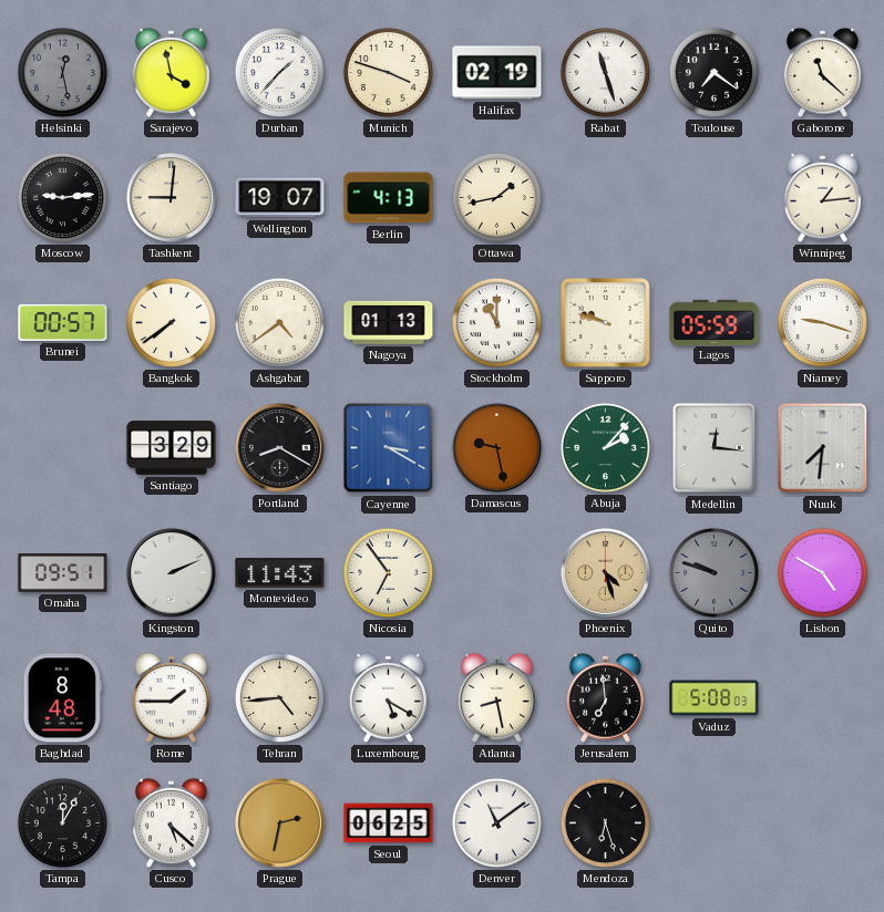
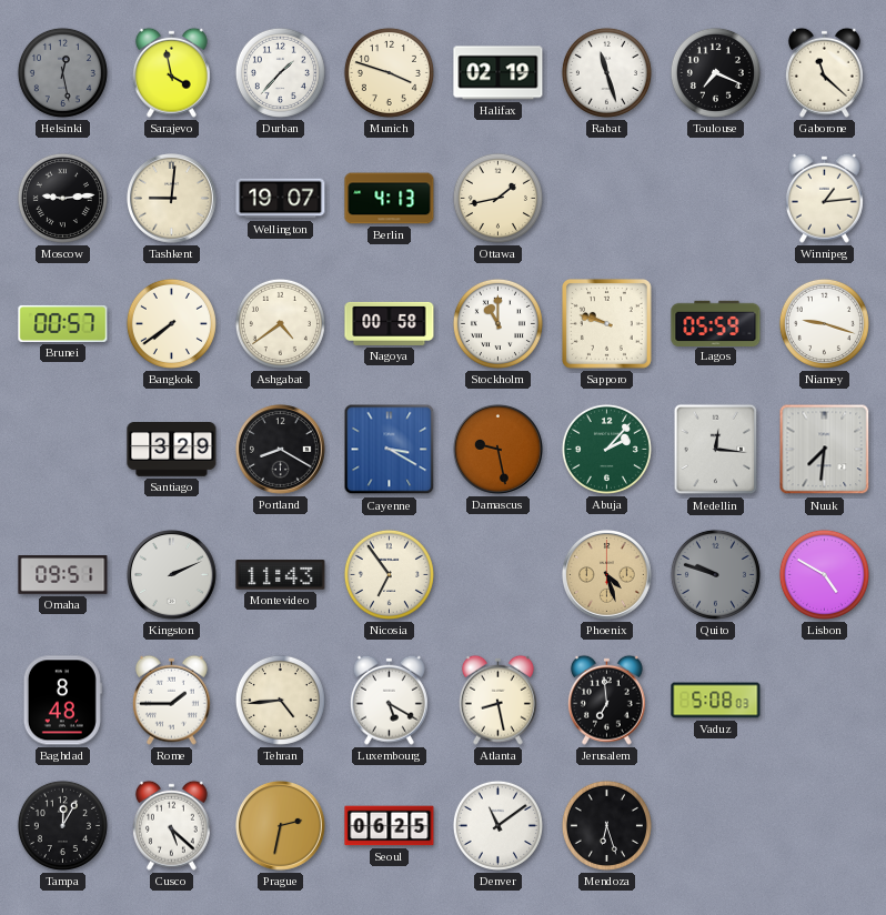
Toulouse: 7:21 -> 7:19
Nagoya: 01:13 -> 00:58
